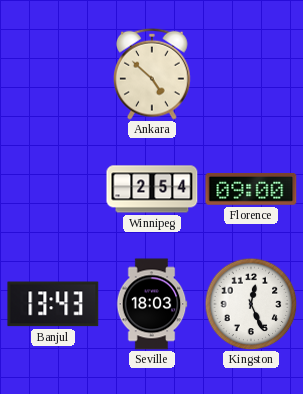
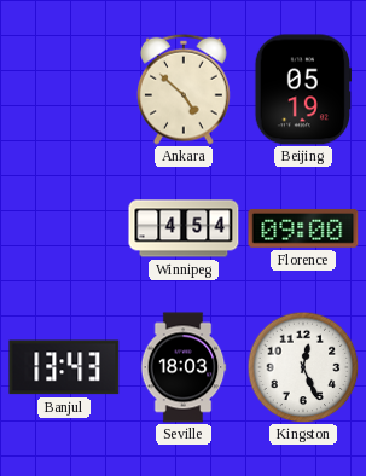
Beijing: none -> 05:19
Winnipeg: 2:54 -> 4:54
